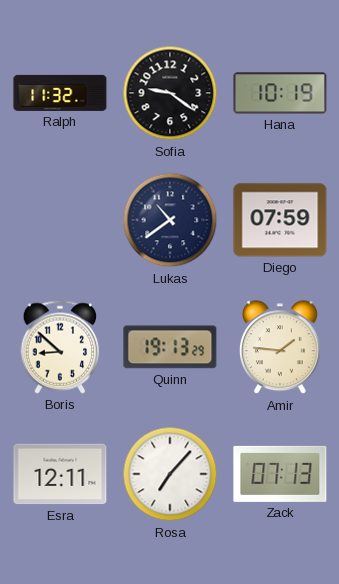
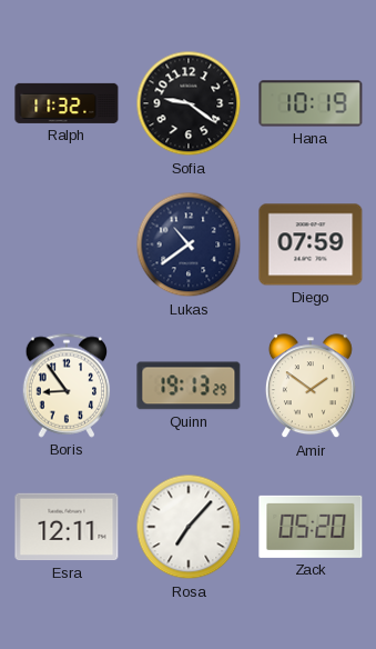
Boris: 8:52 -> 8:54
Amir: 1:46 -> 1:51
Zack: 07:13 -> 05:20
